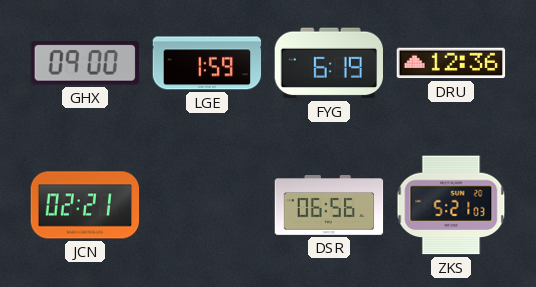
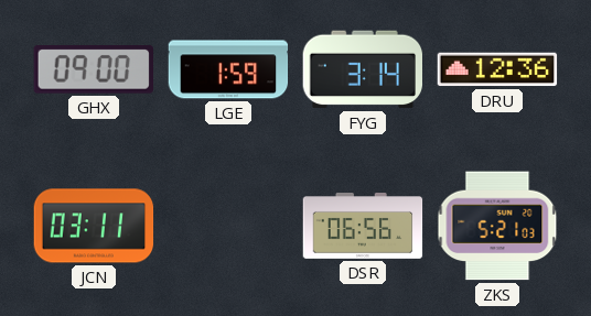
FYG: 6:19 -> 3:14
JCN: 02:21 -> 03:11
